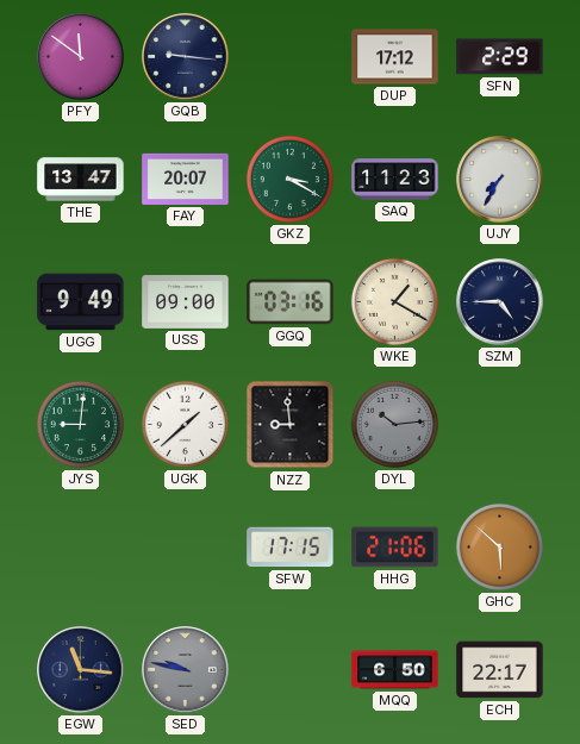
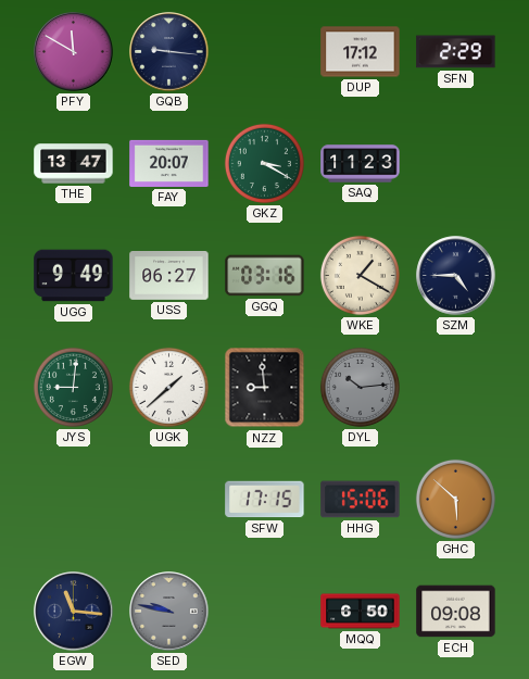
PFY: 11:51 -> 11:50
UJY: 7:35 -> none
USS: 09:00 -> 06:27
HHG: 21:06 -> 15:06
ECH: 22:17 -> 09:08
